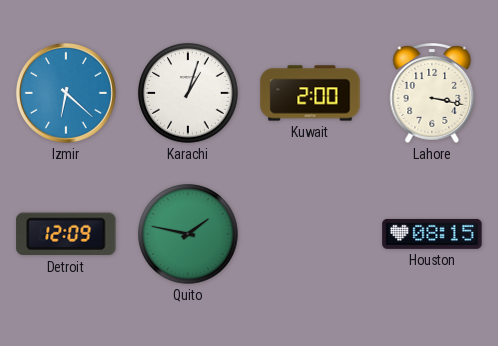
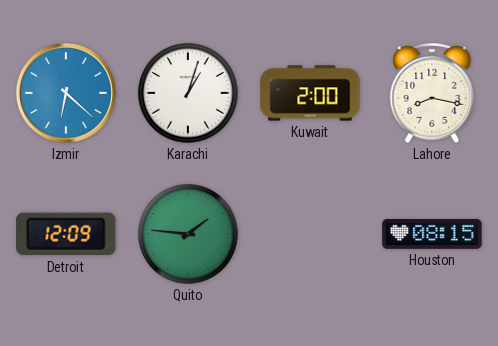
Lahore: 3:17 -> 8:17
Quito: 1:47 -> 1:46
